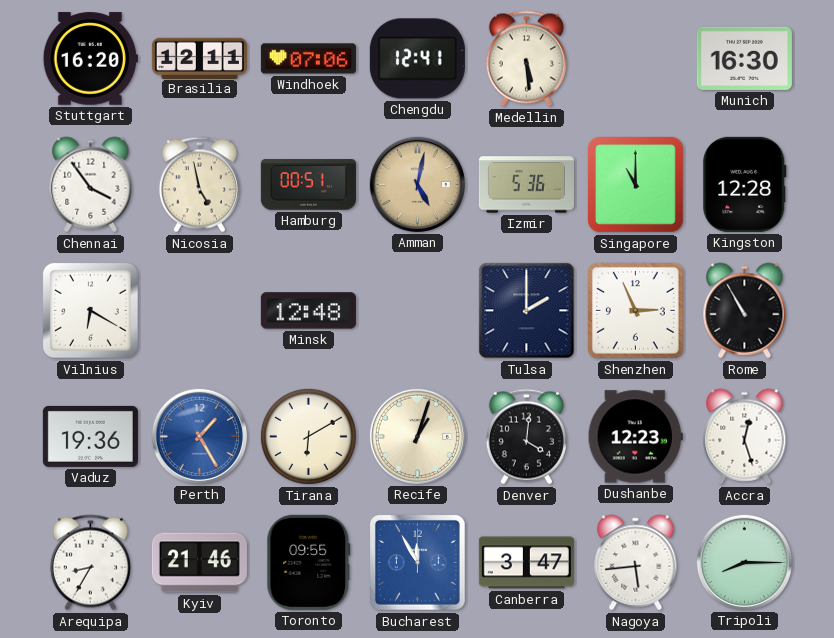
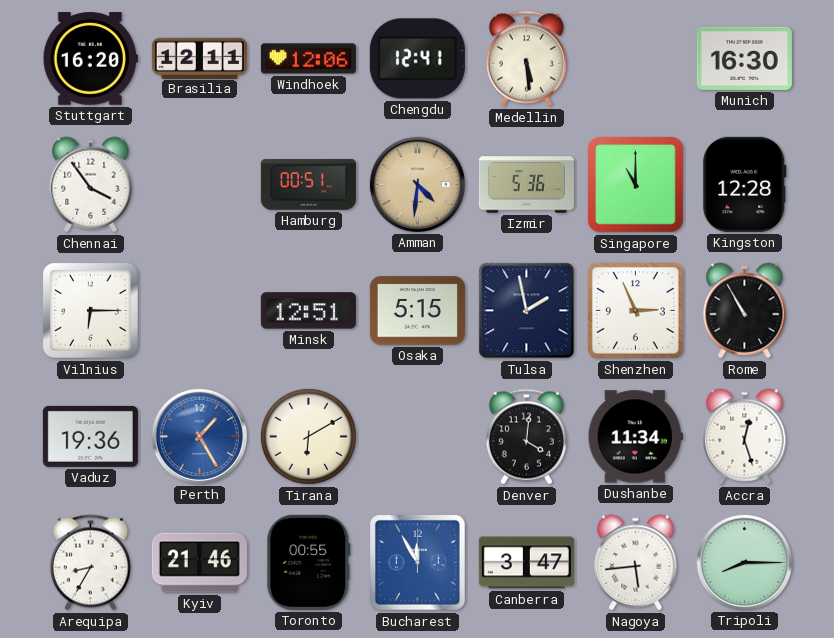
Windhoek: 07:06 -> 12:06
Nicosia: 4:58 -> none
Amman: 5:02 -> 4:31
Vilnius: 6:20 -> 6:15
Minsk: 12:48 -> 12:51
Osaka: none -> 5:15
Tulsa: 2:00 -> 1:58
Recife: 1:03 -> none
Dushanbe: 12:23 -> 11:34
Toronto: 09:55 -> 00:55
